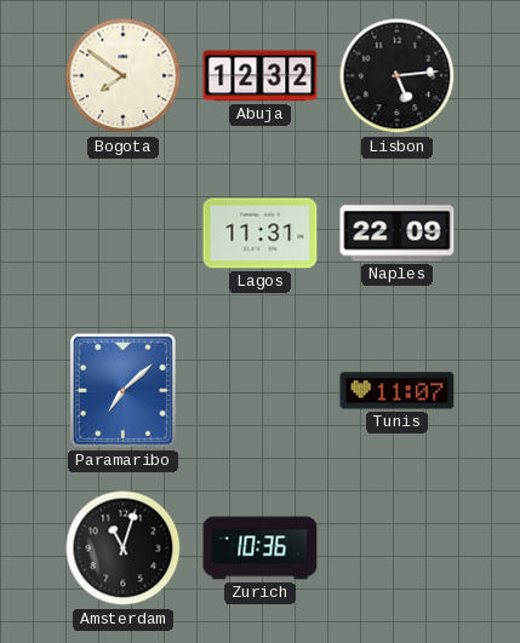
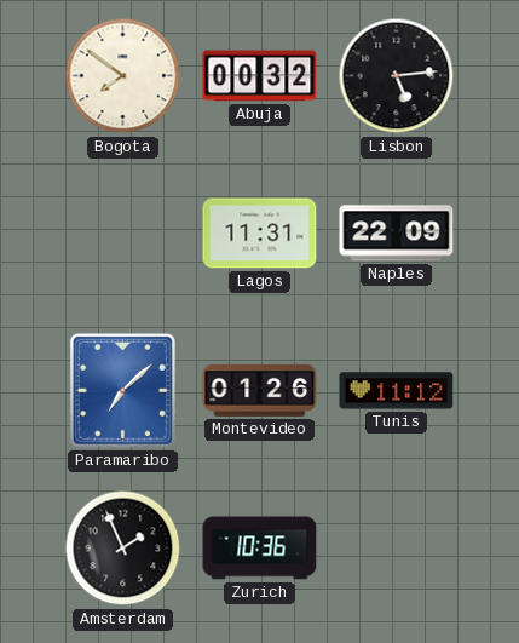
Abuja: 12:32 -> 00:32
Montevideo: none -> 01:26
Tunis: 11:07 -> 11:12
Amsterdam: 11:03 -> 1:56
